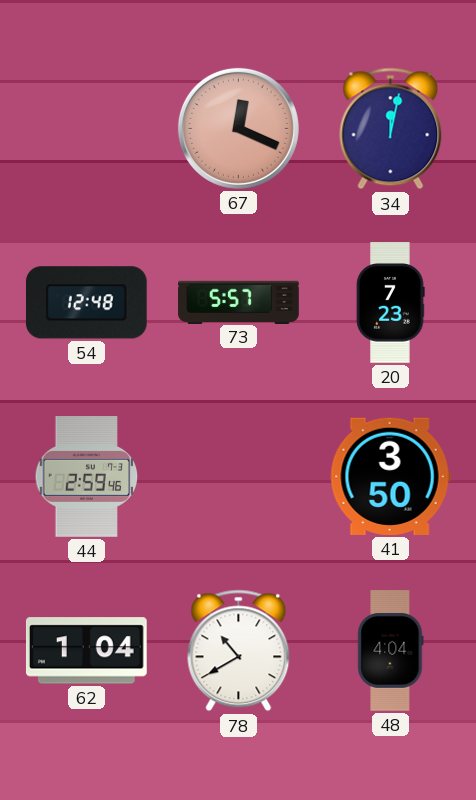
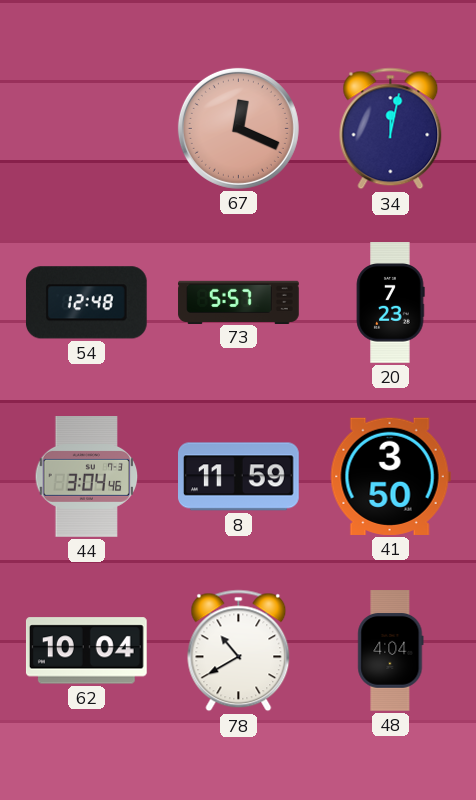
44: 2:59 -> 3:04
8: none -> 11:59
62: 1:04 -> 10:04
